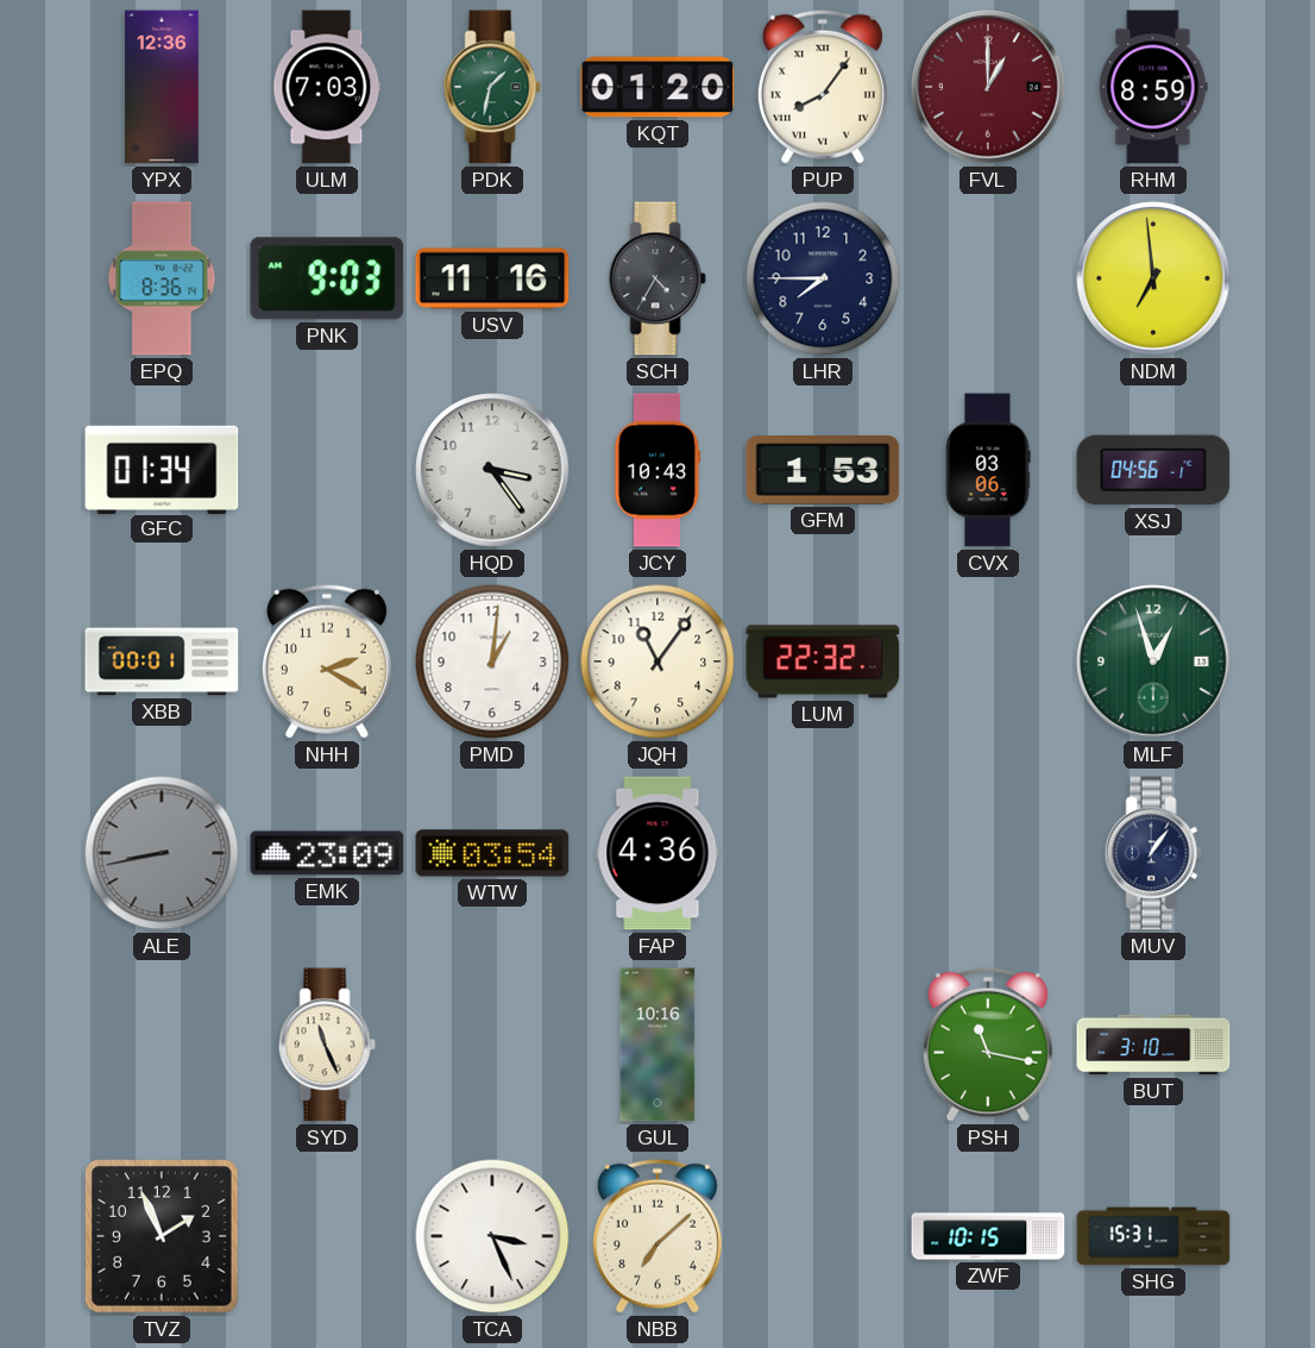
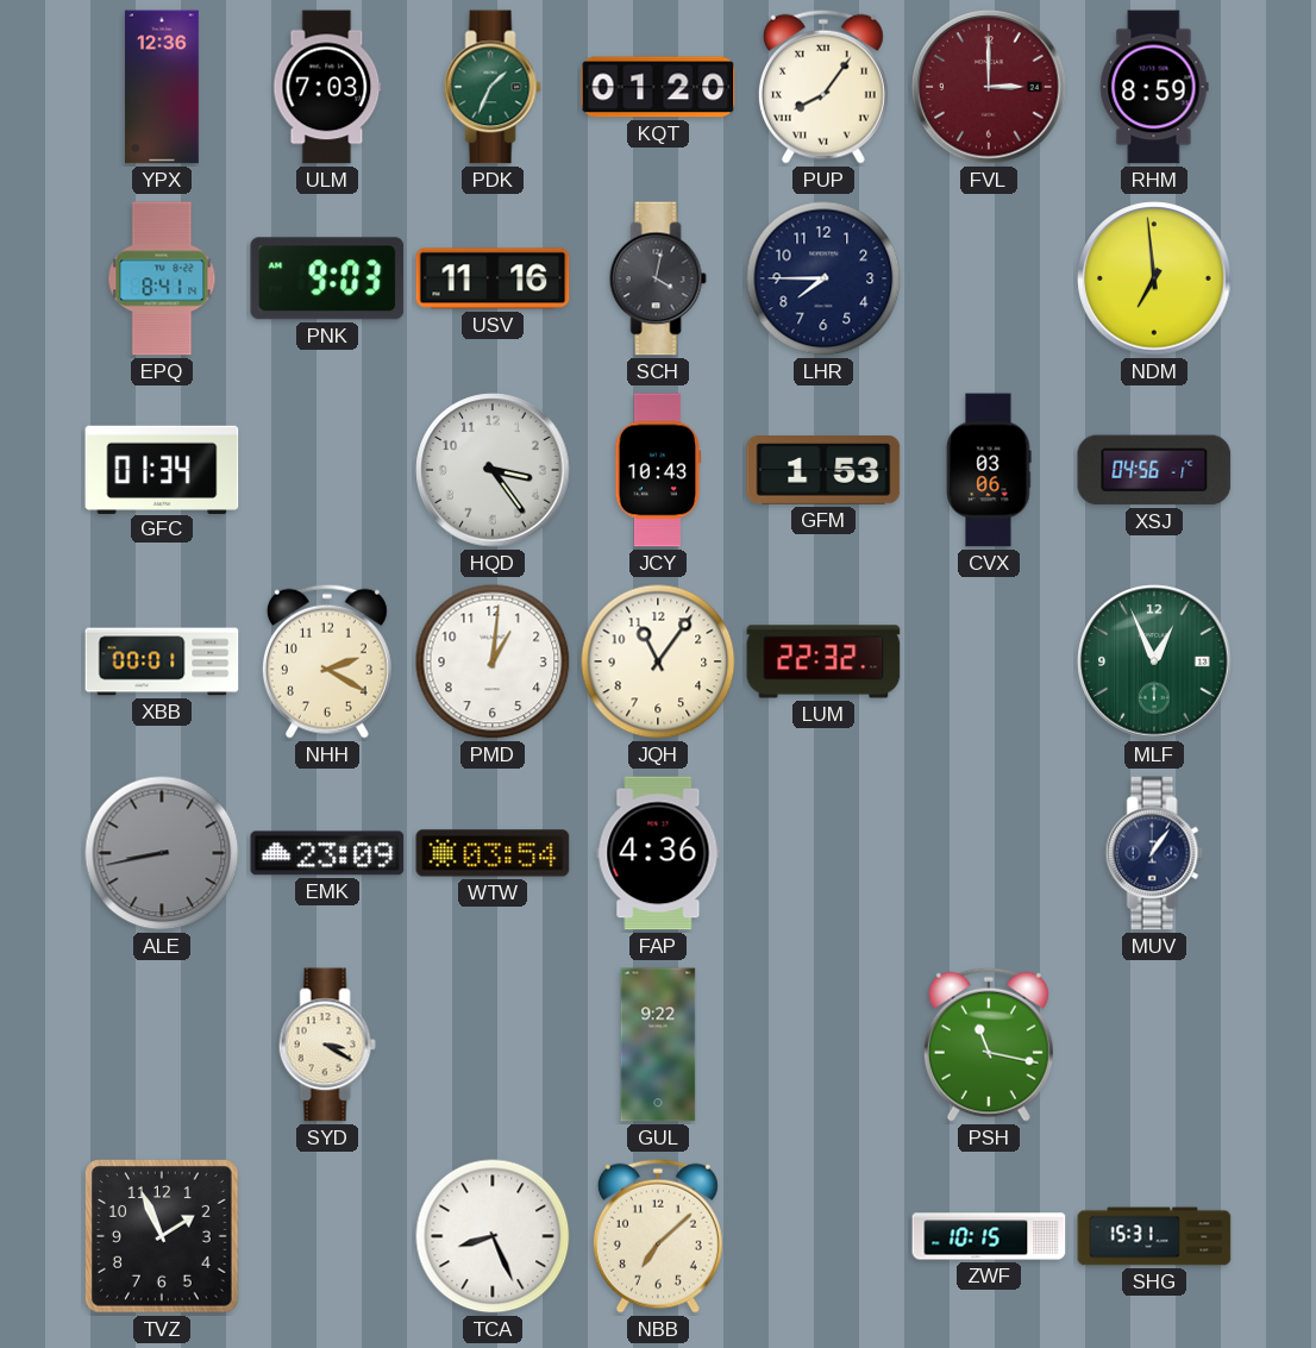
PDK: 1:32 -> 1:34
FVL: 1:00 -> 3:00
EPQ: 8:36 -> 8:41
SCH: 4:35 -> 4:02
MLF: 12:57 -> 12:56
SYD: 11:26 -> 3:20
GUL: 10:16 -> 9:22
BUT: 3:10 -> none
TCA: 3:26 -> 8:26
